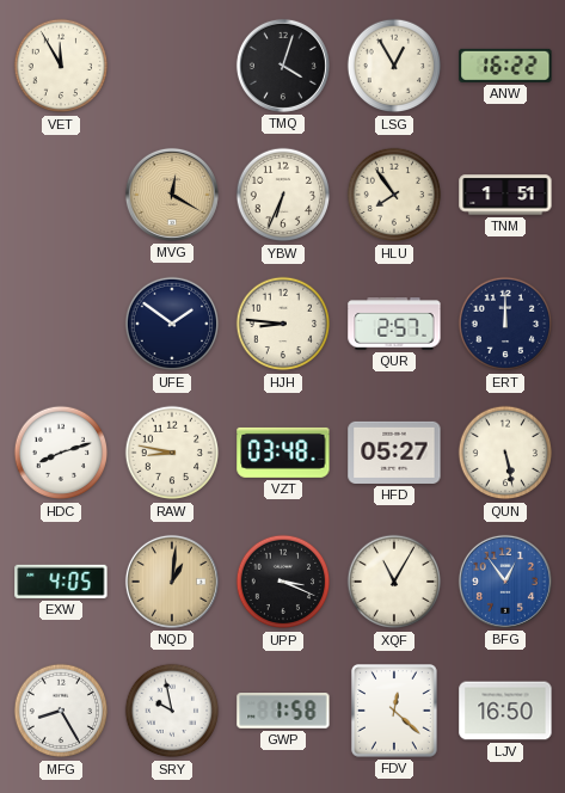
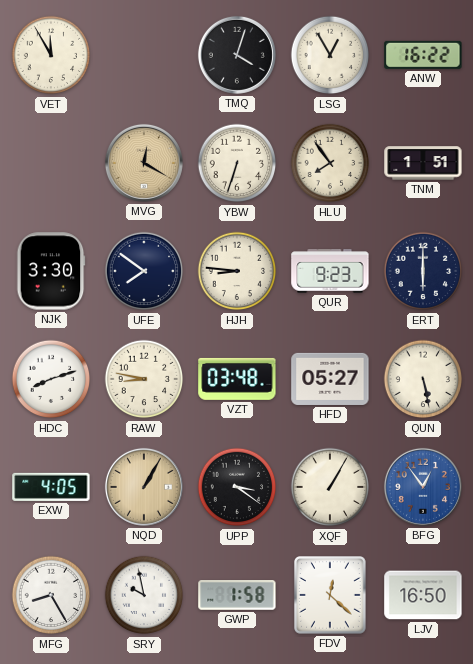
YBW: 6:34 -> 6:33
NJK: none -> 3:30
UFE: 1:51 -> 7:51
QUR: 2:57 -> 9:23
ERT: 12:00 -> 6:00
NQD: 1:01 -> 1:05
UPP: 3:19 -> 3:21
XQF: 11:05 -> 1:05
